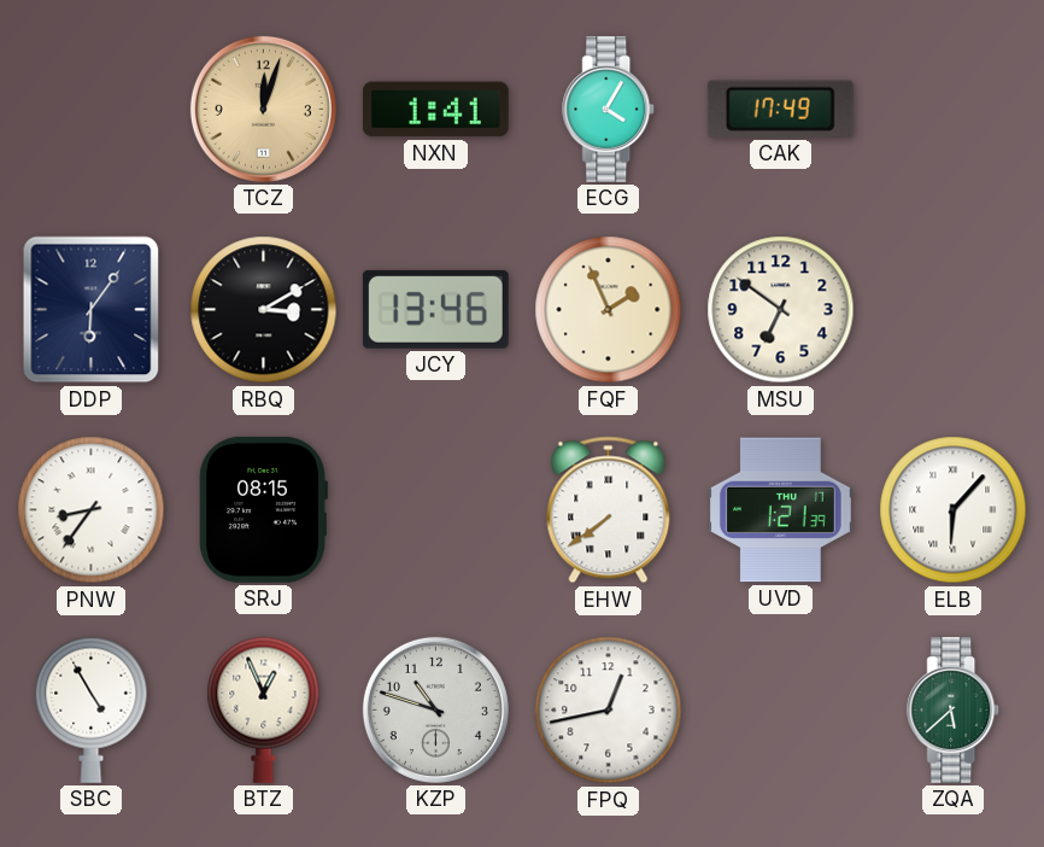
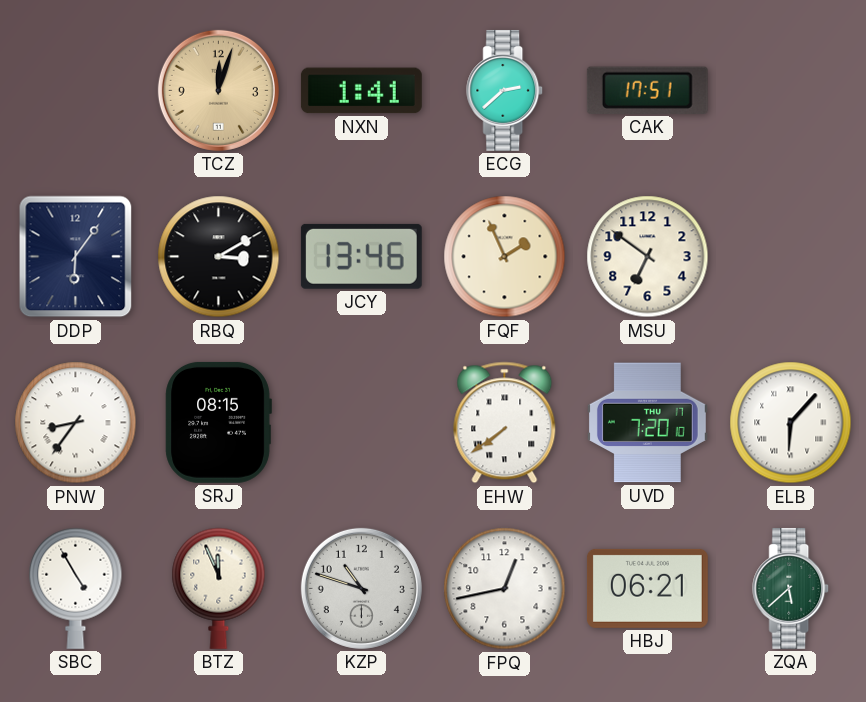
ECG: 4:05 -> 2:38
CAK: 17:49 -> 17:51
UVD: 1:21 -> 7:20
BTZ: 12:56 -> 11:56
HBJ: none -> 06:21
